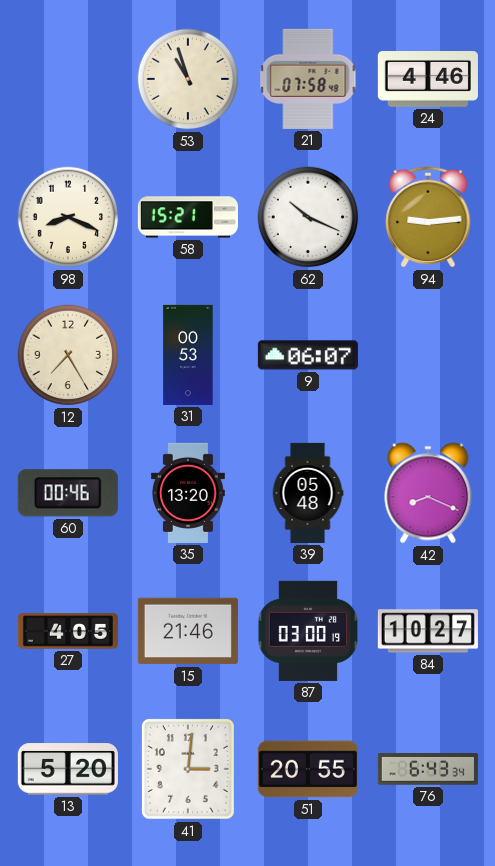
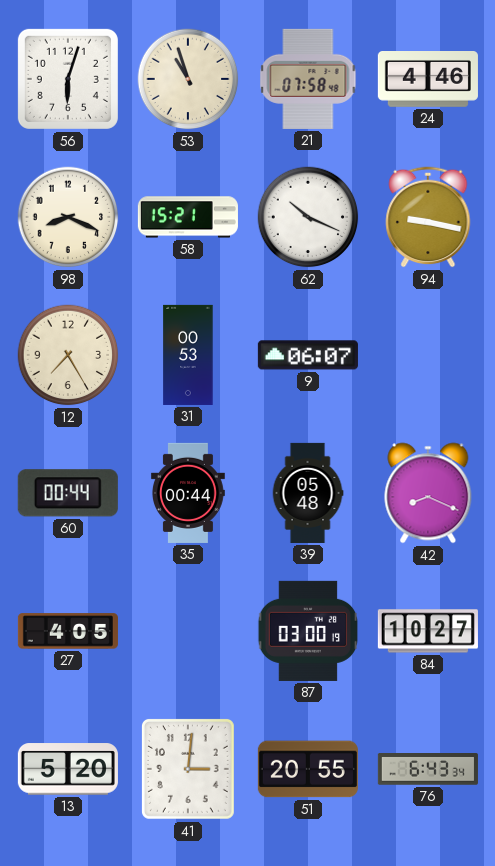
56: none -> 6:03
94: 9:14 -> 9:17
60: 00:46 -> 00:44
35: 13:20 -> 00:44
15: 21:46 -> none
